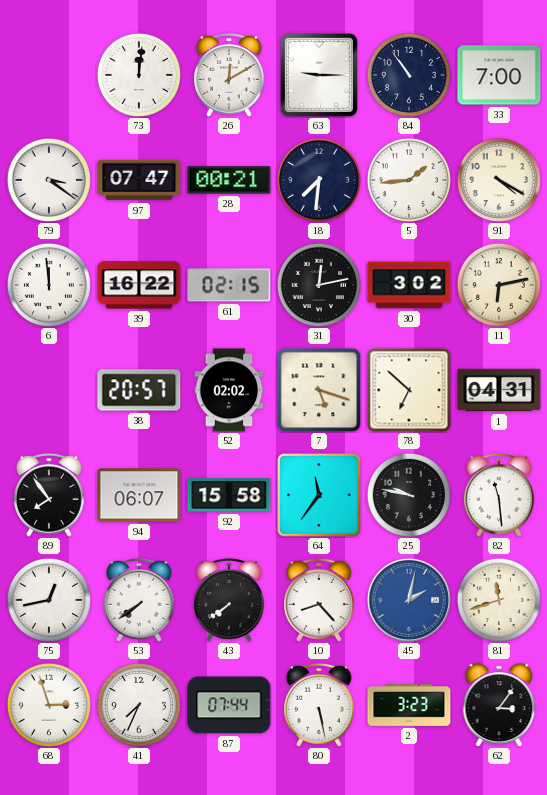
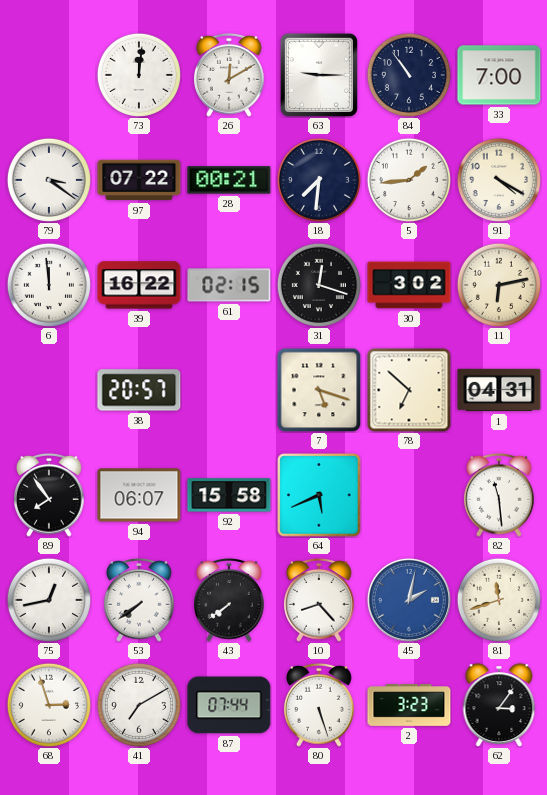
97: 07:47 -> 07:22
31: 12:13 -> 12:18
52: 02:02 -> none
64: 11:36 -> 5:41
25: 9:47 -> none
41: 7:34 -> 7:10
80: 5:28 -> 5:27
